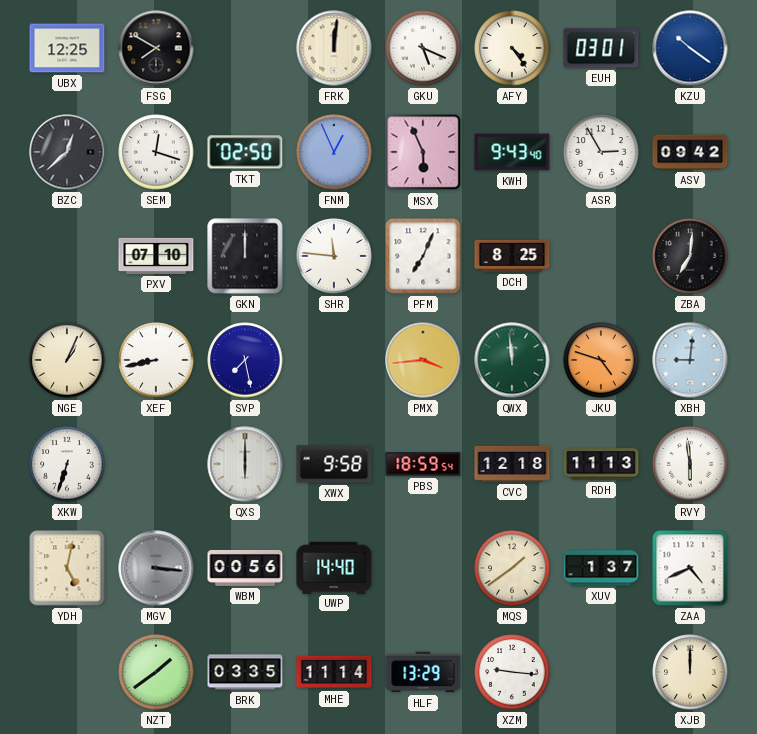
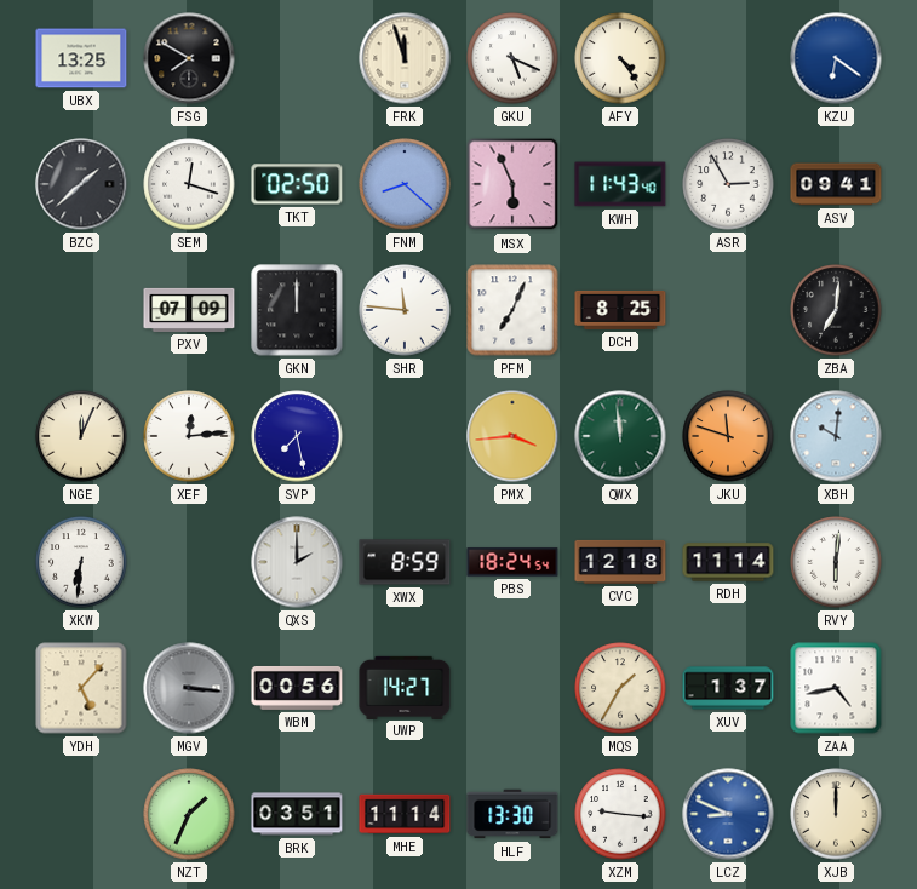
UBX: 12:25 -> 13:25
FRK: 12:01 -> 11:57
EUH: 03:01 -> none
KZU: 10:21 -> 6:21
BZC: 12:38 -> 1:38
FNM: 12:56 -> 8:22
KWH: 9:43 -> 11:43
ASV: 09:42 -> 09:41
PXV: 07:10 -> 07:09
NGE: 1:04 -> 12:04
XEF: 8:43 -> 12:14
JKU: 4:48 -> 11:48
XBH: 9:01 -> 10:01
XKW: 6:33 -> 6:31
QXS: 6:00 -> 2:00
XWX: 9:58 -> 8:59
PBS: 18:59 -> 18:24
RDH: 11:13 -> 11:14
RVY: 5:59 -> 6:01
YDH: 5:02 -> 5:07
UWP: 14:40 -> 14:27
MQS: 1:39 -> 1:35
ZAA: 4:41 -> 4:43
NZT: 1:39 -> 1:34
BRK: 03:35 -> 03:51
HLF: 13:29 -> 13:30
LCZ: none -> 8:49
